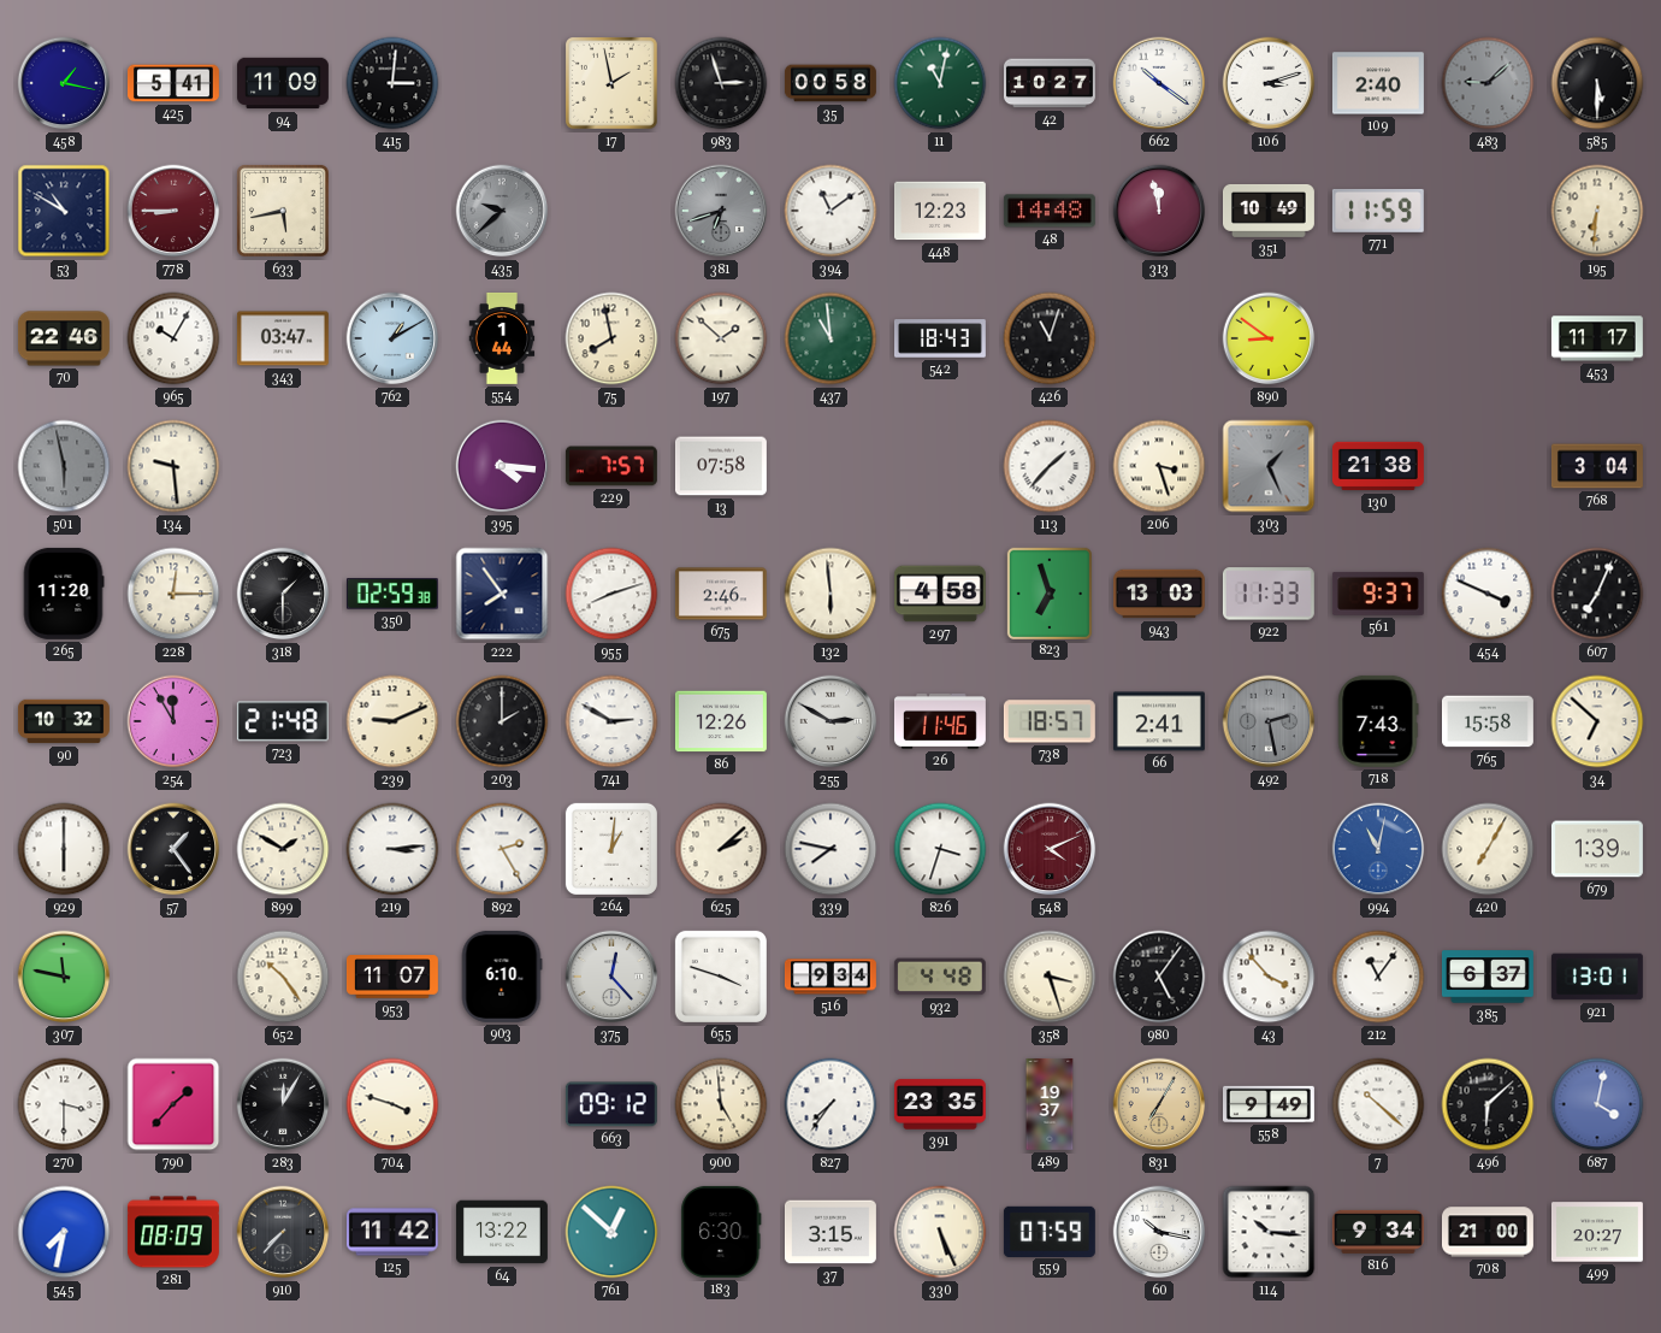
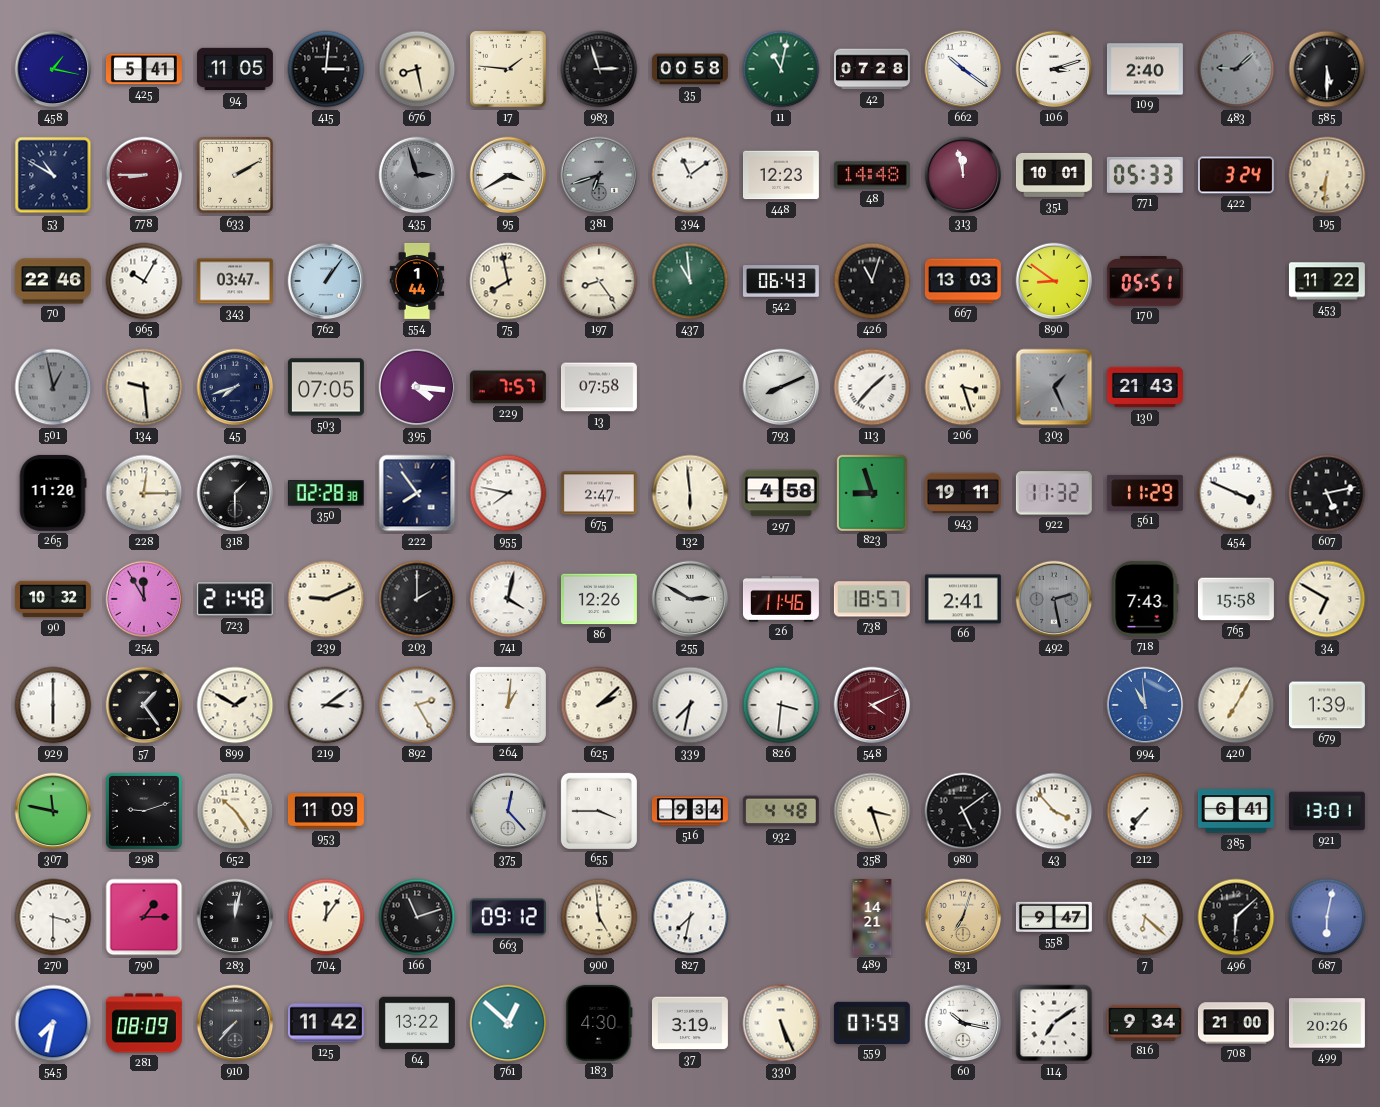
94: 11:09 -> 11:05
676: none -> 8:28
17: 1:58 -> 1:46
42: 10:27 -> 07:28
633: 5:43 -> 2:10
435: 9:38 -> 2:57
95: none -> 3:40
351: 10:49 -> 10:01
771: 11:59 -> 05:33
422: none -> 3:24
762: 1:10 -> 1:06
197: 1:52 -> 8:24
542: 18:43 -> 06:43
667: none -> 13:03
170: none -> 05:51
453: 11:17 -> 11:22
501: 5:58 -> 12:58
45: none -> 7:42
503: none -> 07:05
793: none -> 8:11
130: 21:38 -> 21:43
768: 3:04 -> none
350: 02:59 -> 02:28
955: 8:12 -> 7:47
675: 2:46 -> 2:47
823: 6:57 -> 8:57
943: 13:03 -> 19:11
922: 11:33 -> 11:32
561: 9:37 -> 11:29
607: 7:04 -> 5:13
741: 2:50 -> 4:02
34: 6:52 -> 6:50
219: 3:14 -> 3:09
339: 7:47 -> 7:32
826: 3:33 -> 3:31
994: 11:02 -> 10:59
298: none -> 9:12
953: 11:07 -> 11:09
903: 6:10 -> none
655: 3:48 -> 3:45
980: 5:06 -> 5:09
212: 11:06 -> 7:36
385: 6:37 -> 6:41
790: 1:37 -> 1:15
283: 12:05 -> 12:02
704: 3:48 -> 12:06
166: none -> 11:12
827: 7:36 -> 7:32
391: 23:35 -> none
489: 19:37 -> 14:21
831: 7:05 -> 7:03
558: 9:49 -> 9:47
7: 10:22 -> 6:22
687: 4:02 -> 6:02
183: 6:30 -> 4:30
37: 3:15 -> 3:19
114: 10:16 -> 7:09
499: 20:27 -> 20:26
